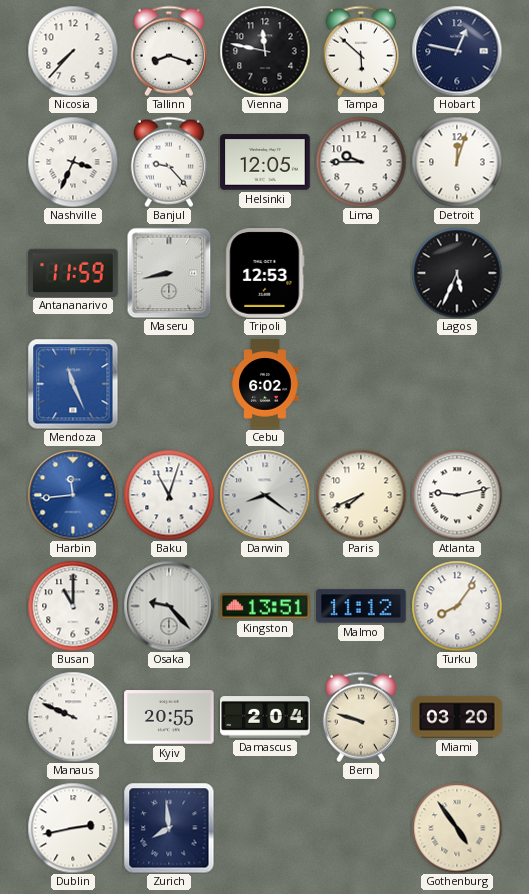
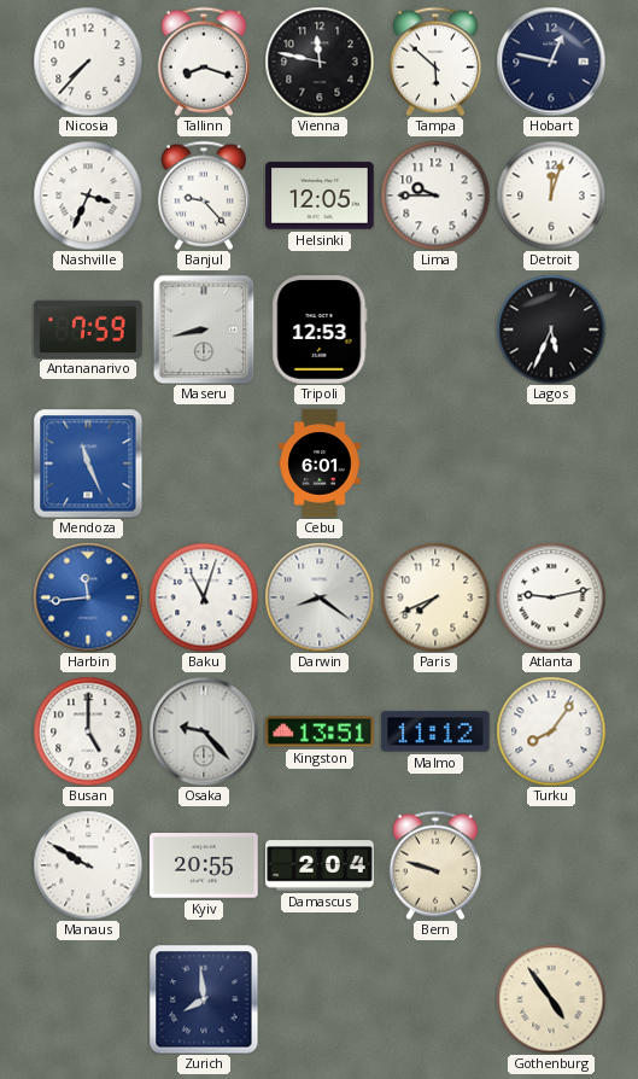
Antananarivo: 11:59 -> 7:59
Cebu: 6:02 -> 6:01
Busan: 11:00 -> 5:00
Manaus: 9:49 -> 9:50
Miami: 03:20 -> none
Dublin: 2:43 -> none
